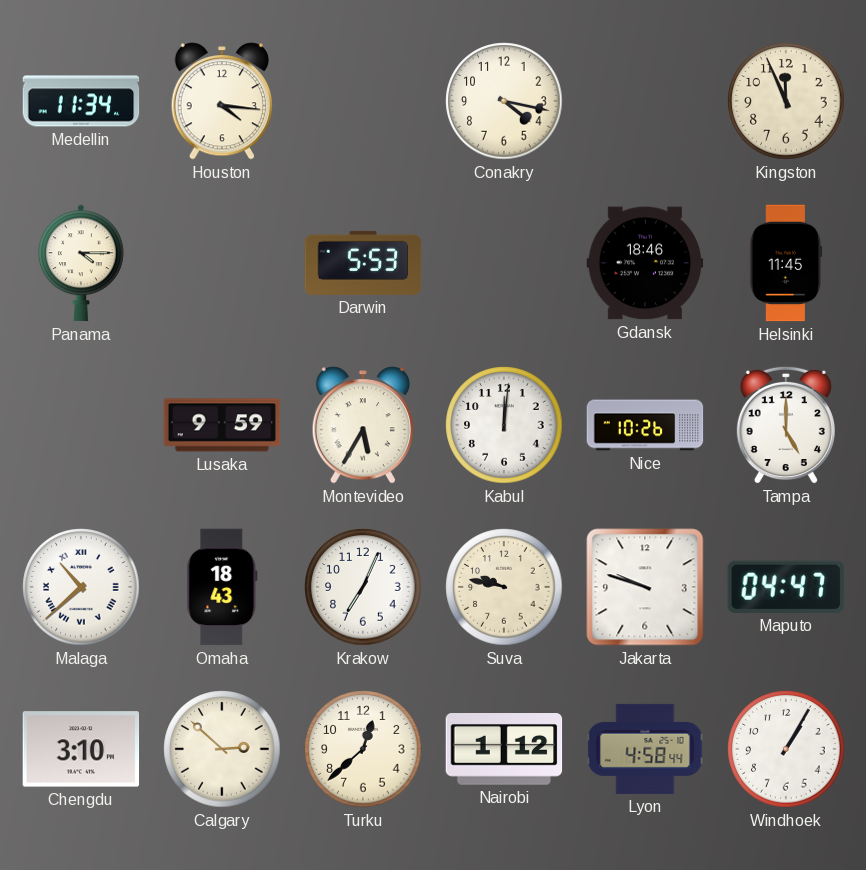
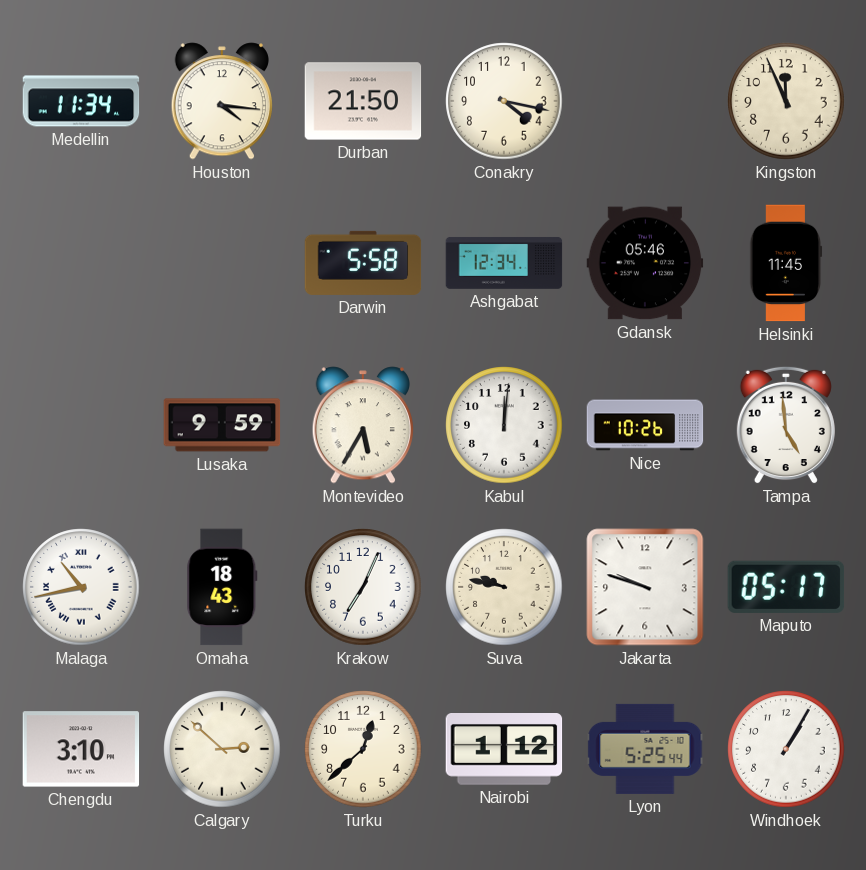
Durban: none -> 21:50
Panama: 4:15 -> none
Darwin: 5:53 -> 5:58
Ashgabat: none -> 12:34
Gdansk: 18:46 -> 05:46
Tampa: 5:00 -> 4:59
Malaga: 10:38 -> 10:43
Maputo: 04:47 -> 05:17
Lyon: 4:58 -> 5:25
